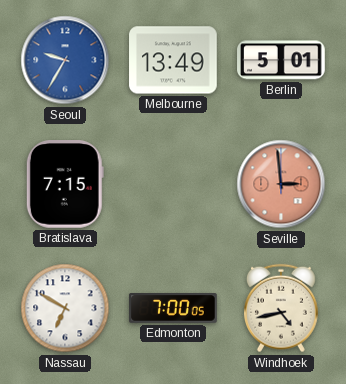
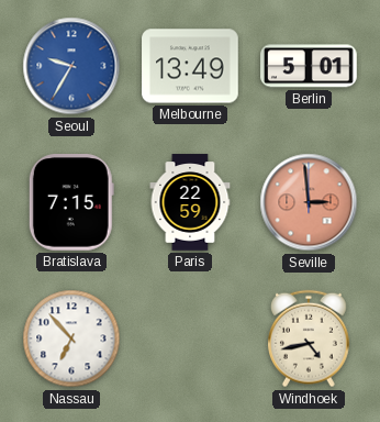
Paris: none -> 22:59
Nassau: 6:50 -> 6:53
Edmonton: 7:00 -> none
